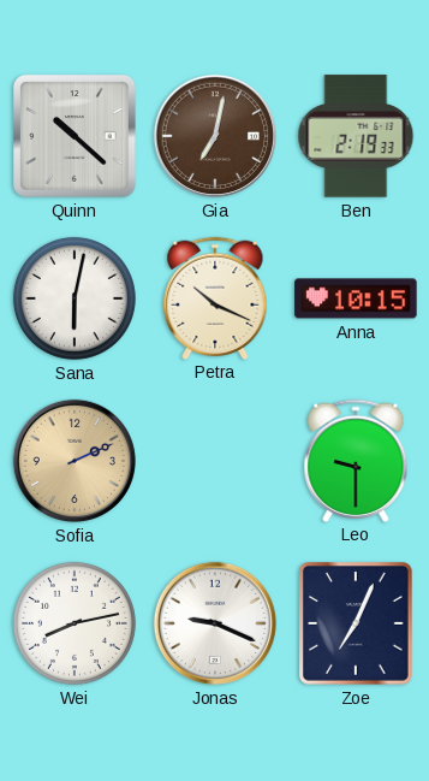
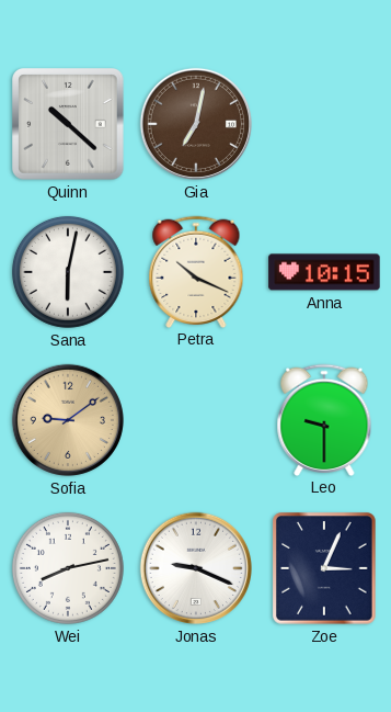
Ben: 2:19 -> none
Sofia: 2:11 -> 9:09
Zoe: 7:04 -> 3:04
